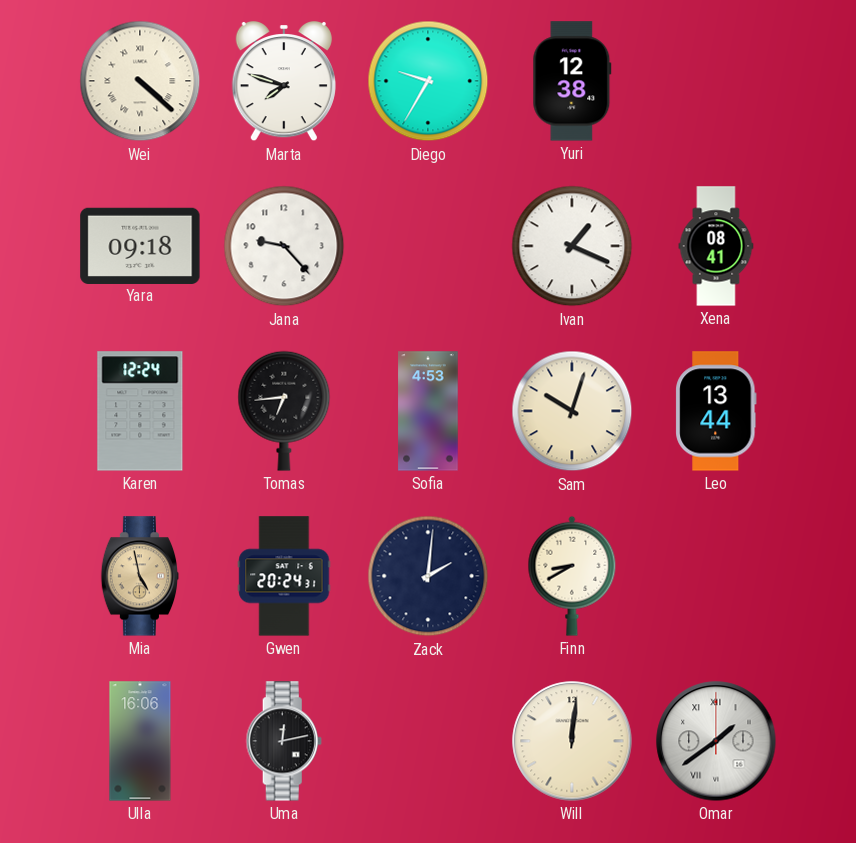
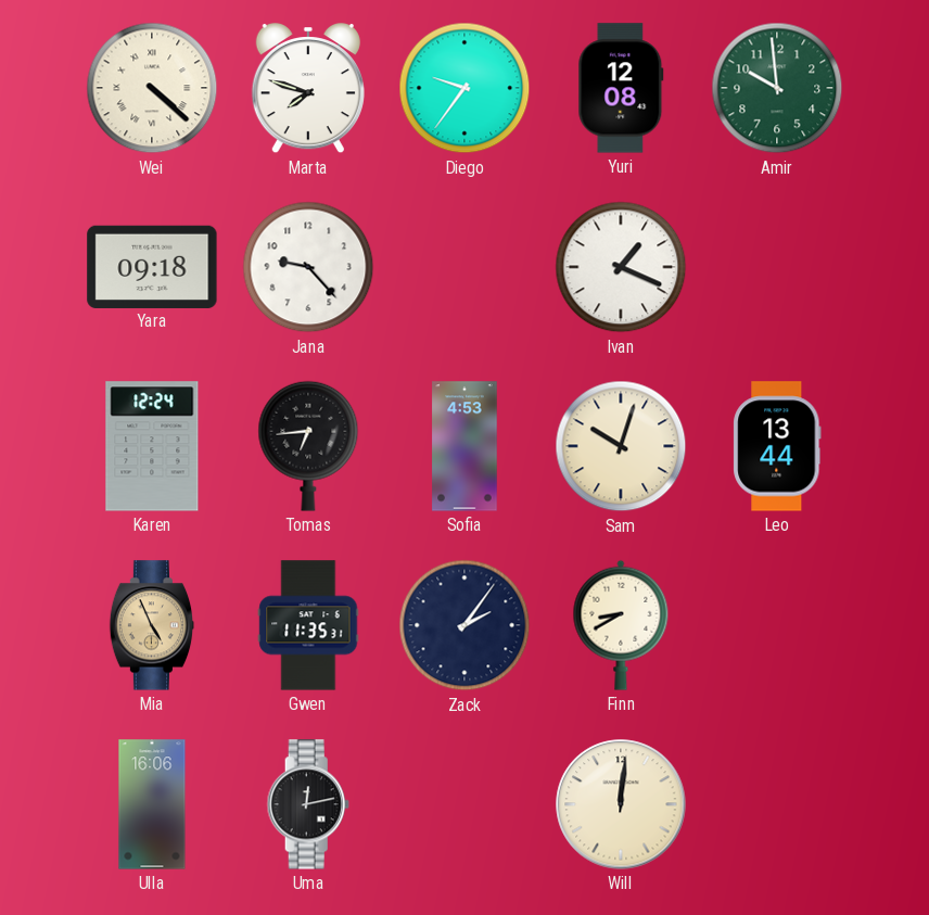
Diego: 9:35 -> 9:36
Yuri: 12:38 -> 12:08
Amir: none -> 9:59
Xena: 08:41 -> none
Mia: 4:58 -> 4:56
Gwen: 20:24 -> 11:35
Zack: 2:01 -> 2:06
Omar: 1:39 -> none
